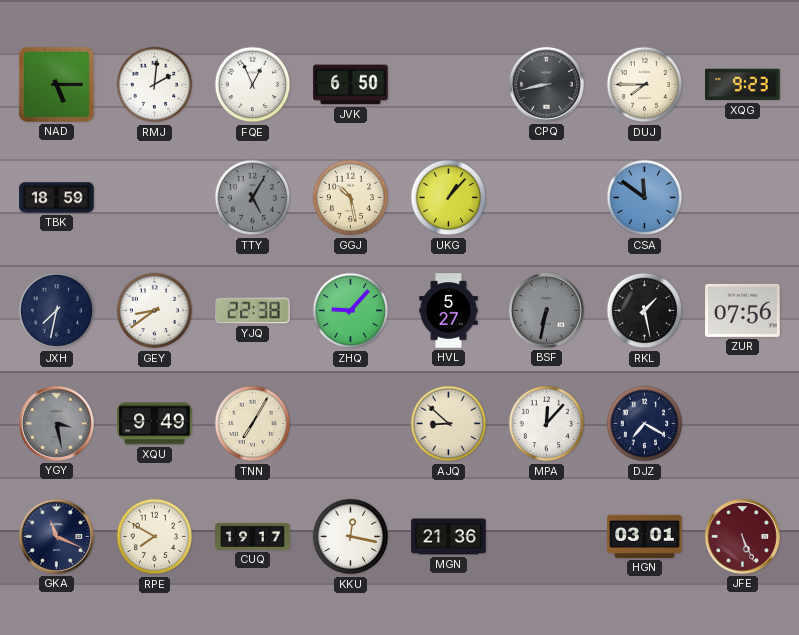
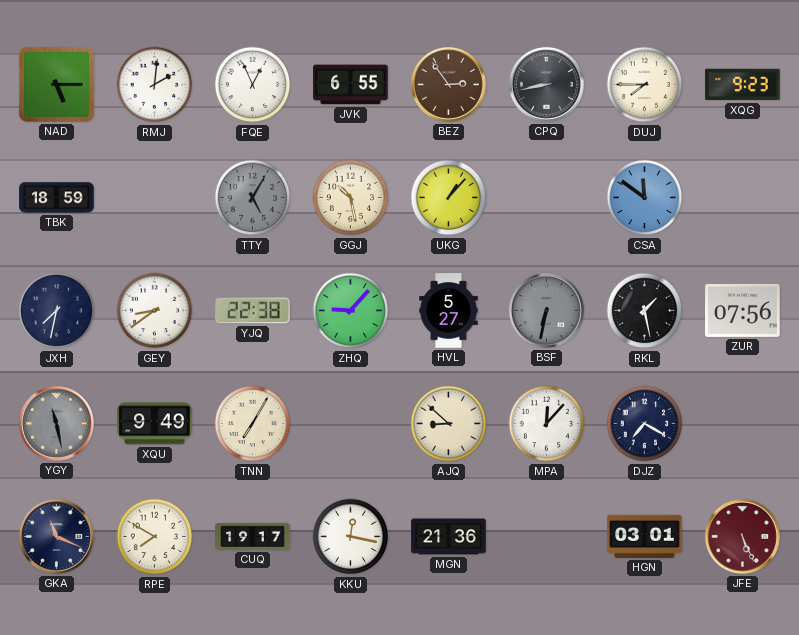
JVK: 6:50 -> 6:55
BEZ: none -> 2:54
YGY: 3:28 -> 11:28
